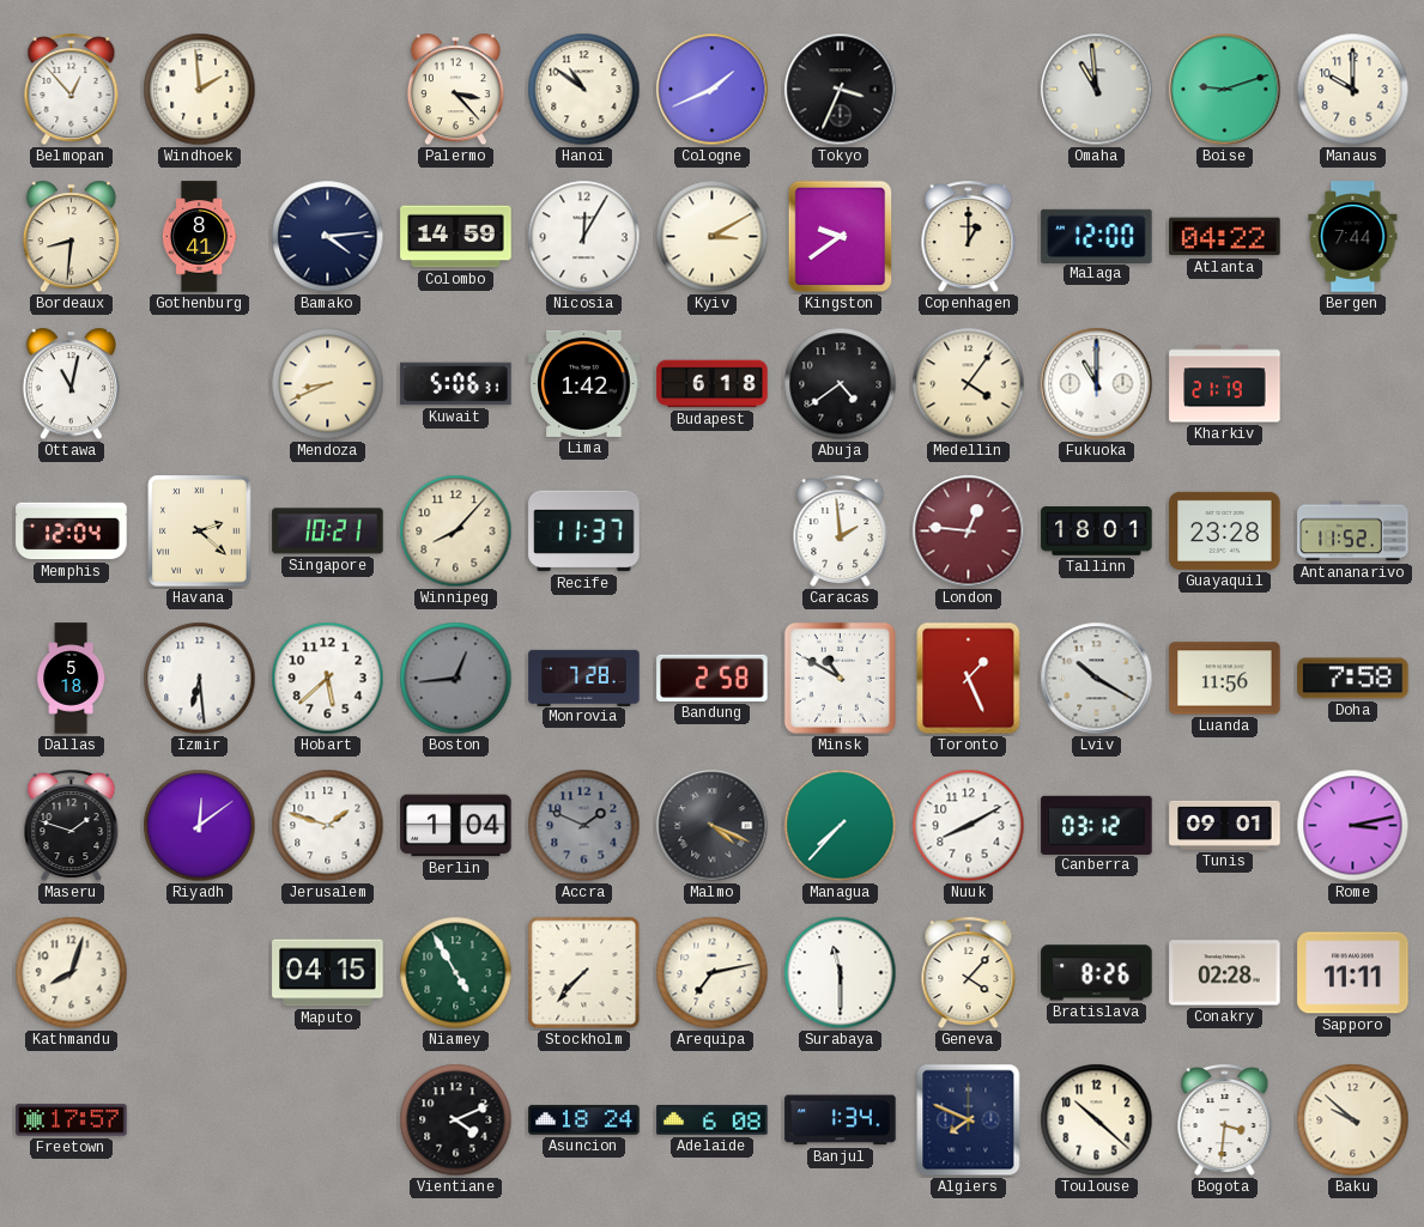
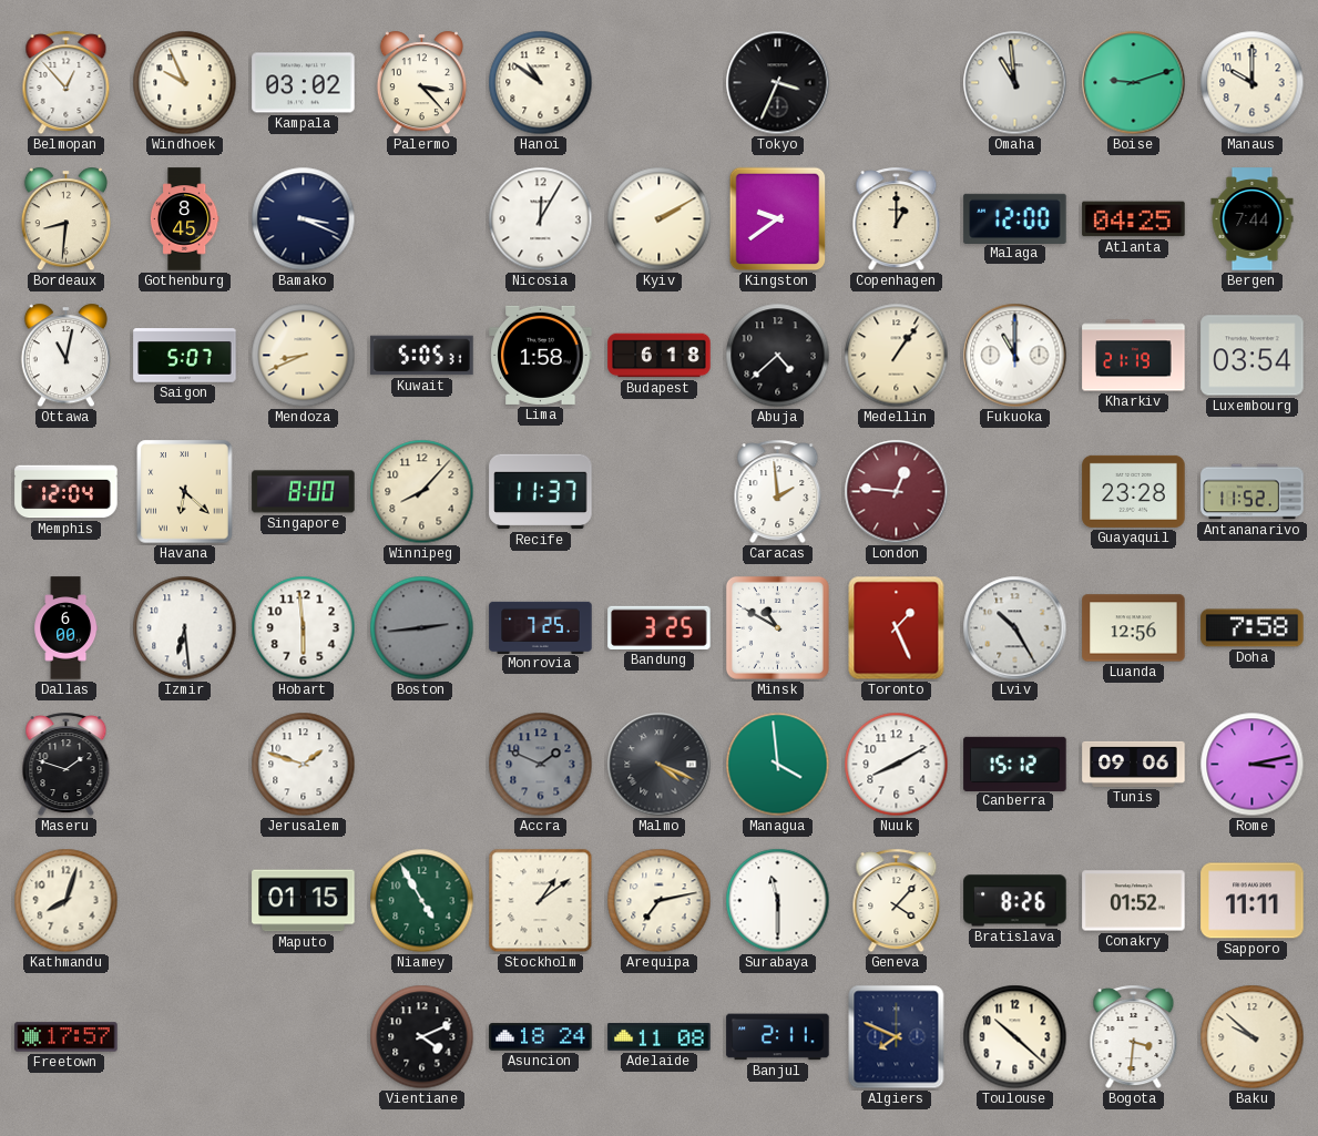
Windhoek: 1:59 -> 9:56
Kampala: none -> 03:02
Cologne: 1:41 -> none
Gothenburg: 8:41 -> 8:45
Bamako: 4:14 -> 3:19
Colombo: 14:59 -> none
Kyiv: 3:10 -> 2:10
Atlanta: 04:22 -> 04:25
Saigon: none -> 5:07
Kuwait: 5:06 -> 5:05
Lima: 1:42 -> 1:58
Abuja: 4:39 -> 4:38
Medellin: 4:06 -> 1:06
Luxembourg: none -> 03:54
Havana: 2:22 -> 6:22
Singapore: 10:21 -> 8:00
Tallinn: 18:01 -> none
Dallas: 5:18 -> 6:00
Hobart: 5:38 -> 5:59
Boston: 12:44 -> 2:44
Monrovia: 7:28 -> 7:25
Bandung: 2:58 -> 3:25
Lviv: 10:20 -> 10:25
Luanda: 11:56 -> 12:56
Riyadh: 12:09 -> none
Berlin: 1:04 -> none
Managua: 7:37 -> 3:59
Canberra: 03:12 -> 15:12
Tunis: 09:01 -> 09:06
Maputo: 04:15 -> 01:15
Stockholm: 7:37 -> 1:09
Conakry: 02:28 -> 01:52
Adelaide: 6:08 -> 11:08
Banjul: 1:34 -> 2:11
